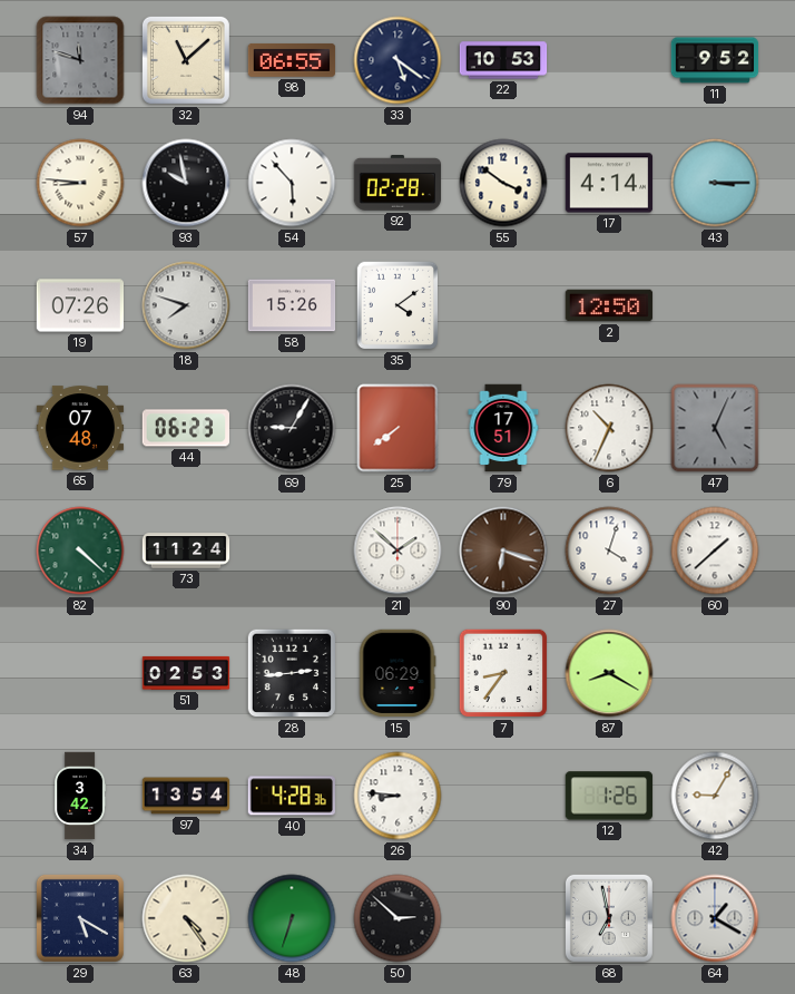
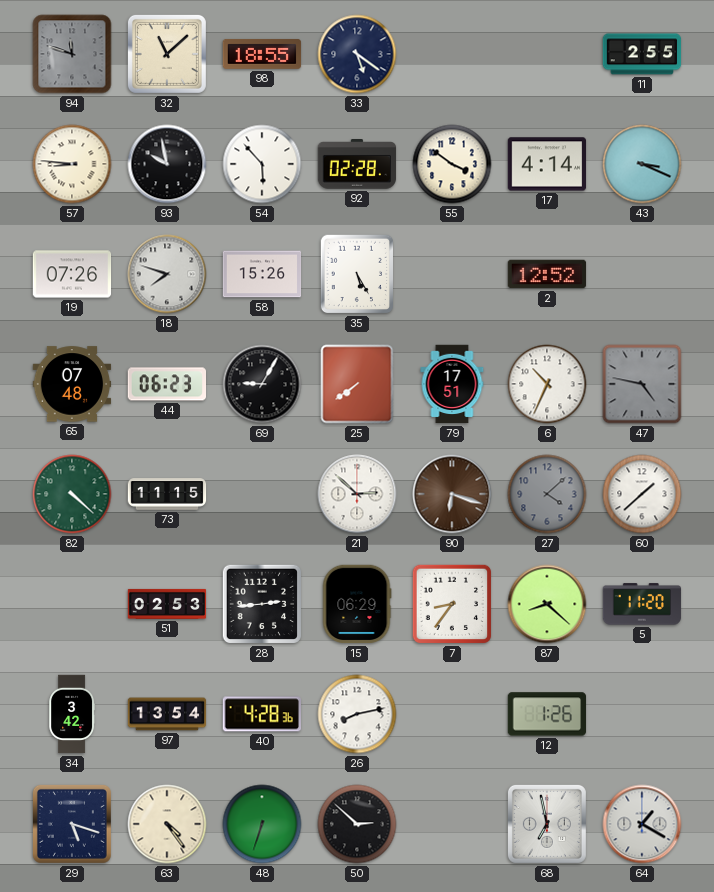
98: 06:55 -> 18:55
22: 10:53 -> none
11: 9:52 -> 2:55
43: 3:15 -> 3:19
35: 4:09 -> 5:25
2: 12:50 -> 12:52
47: 5:04 -> 4:47
73: 11:24 -> 11:15
21: 1:52 -> 2:52
27: 4:03 -> 4:08
27 dial: white -> grey
87: 8:20 -> 8:22
5: none -> 11:20
26: 8:46 -> 8:13
42: 9:05 -> none
29: 5:20 -> 5:18
